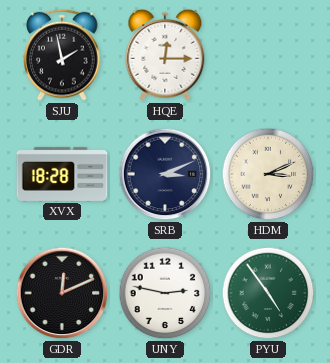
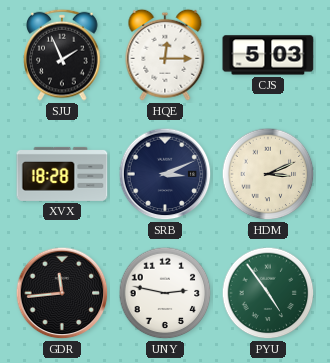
SJU: 1:58 -> 1:56
CJS: none -> 5:03
GDR: 12:11 -> 11:44
